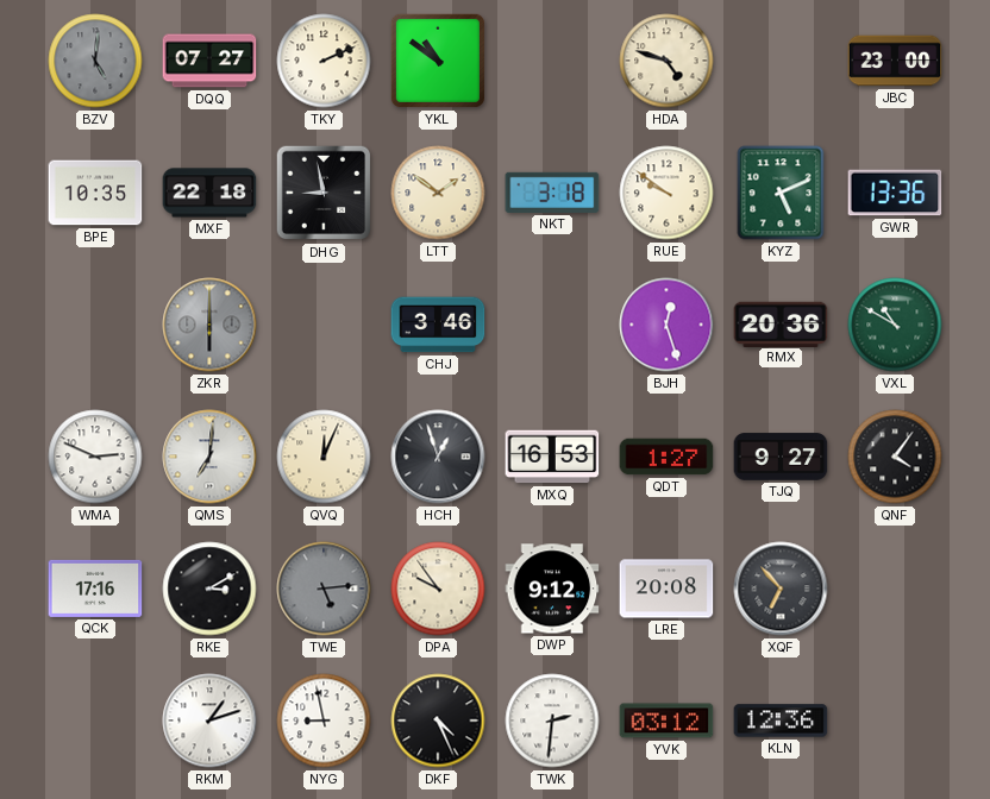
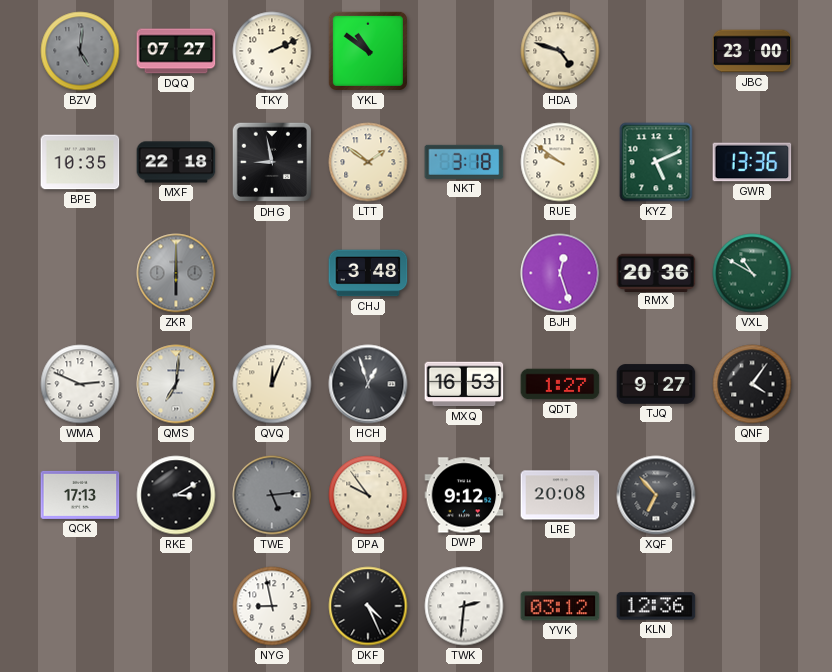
CHJ: 3:46 -> 3:48
QCK: 17:16 -> 17:13
RKM: 1:12 -> none
